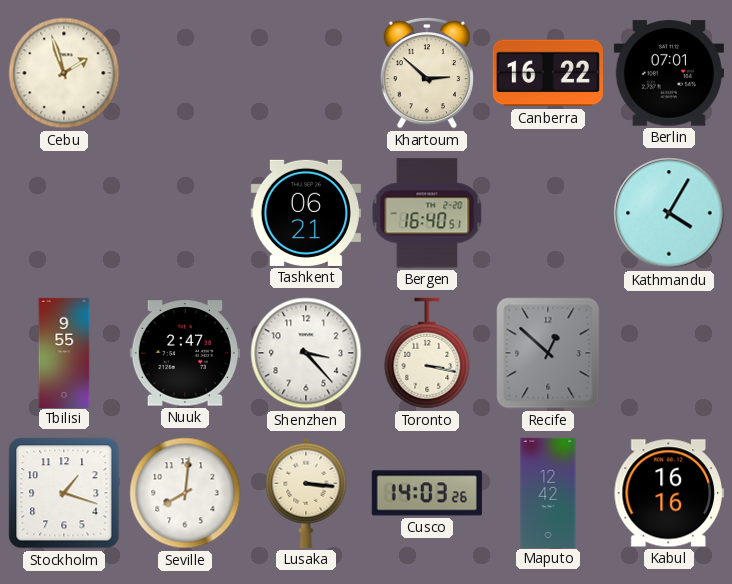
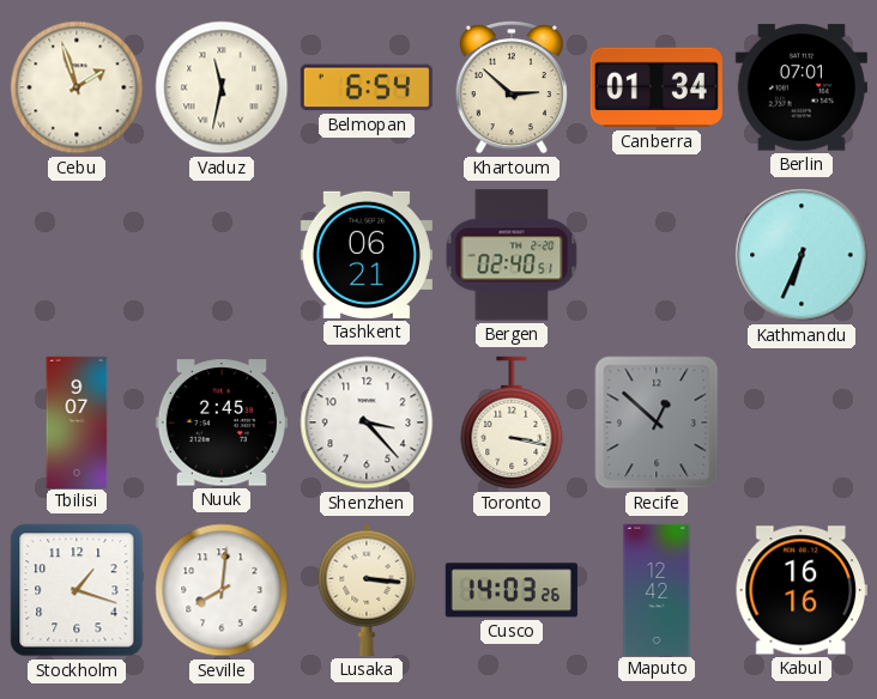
Vaduz: none -> 11:32
Belmopan: none -> 6:54
Canberra: 16:22 -> 01:34
Bergen: 16:40 -> 02:40
Kathmandu: 4:05 -> 6:34
Tbilisi: 9:55 -> 9:07
Nuuk: 2:47 -> 2:45
